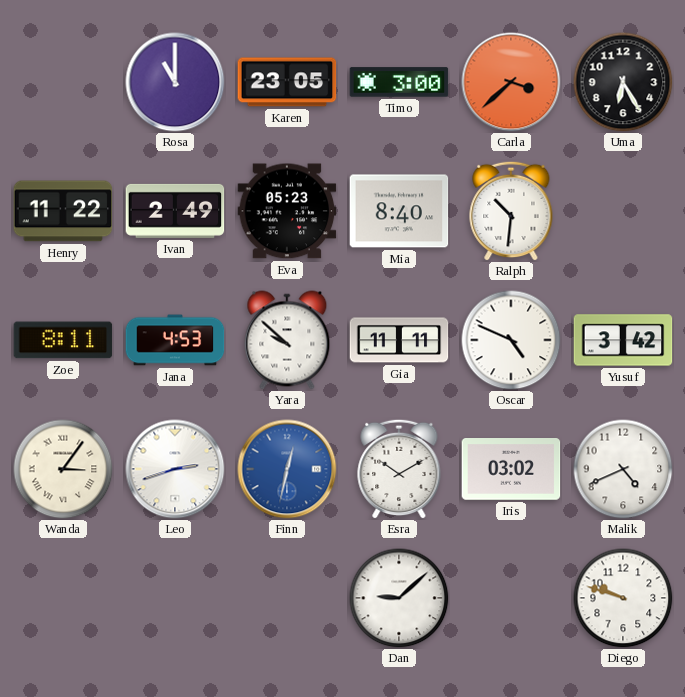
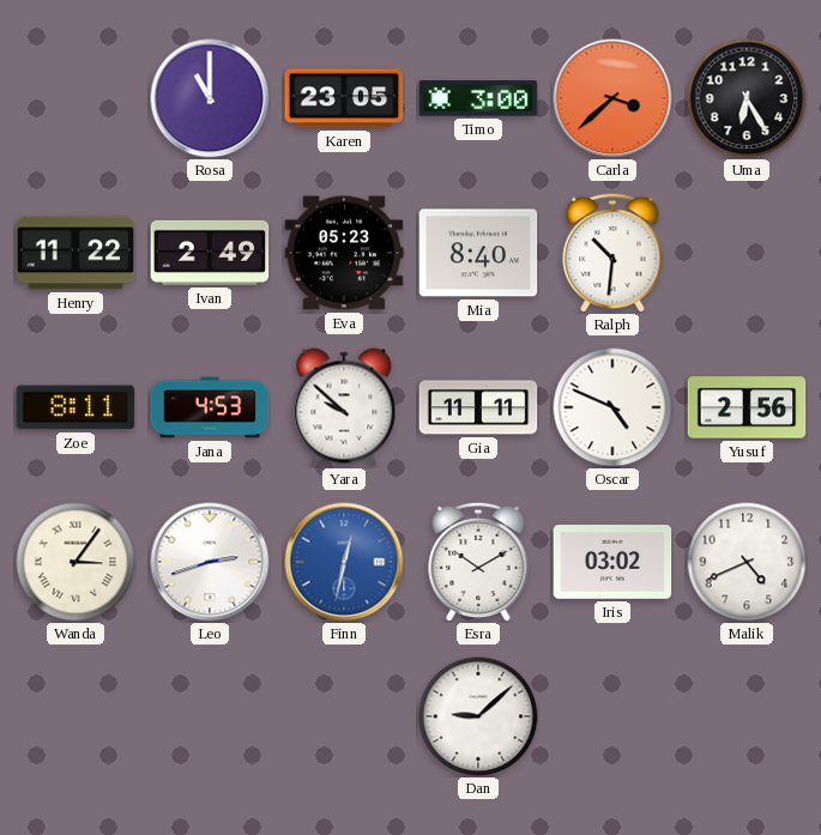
Yusuf: 3:42 -> 2:56
Diego: 9:48 -> none
